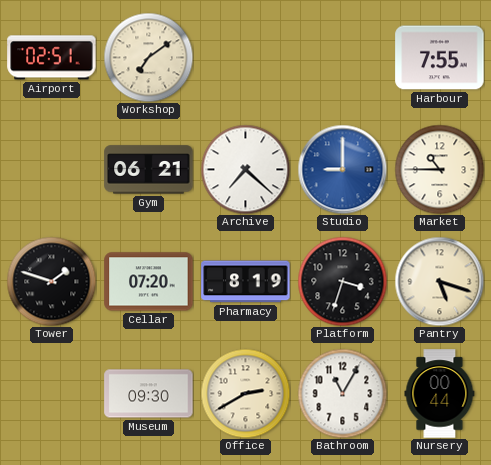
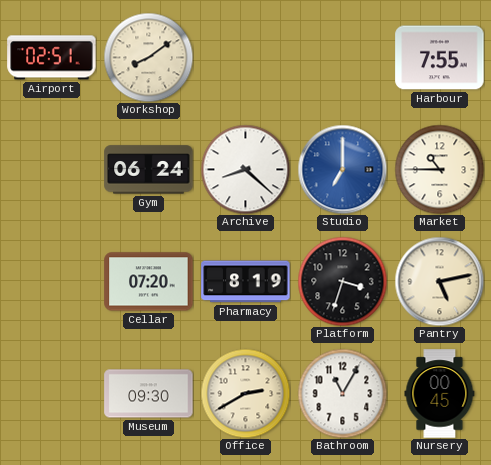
Workshop: 7:09 -> 8:09
Gym: 06:21 -> 06:24
Archive: 7:22 -> 8:22
Studio: 9:00 -> 7:00
Tower: 1:48 -> none
Pantry: 5:18 -> 5:13
Nursery: 00:44 -> 00:45
